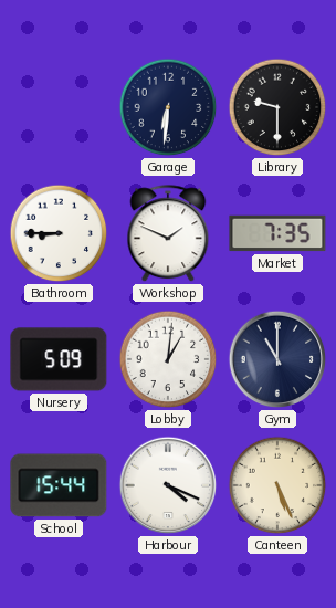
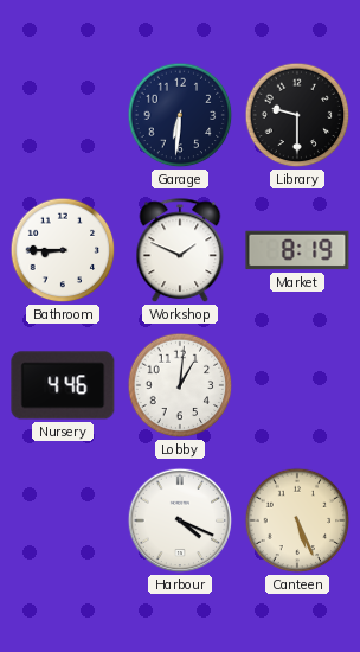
Market: 7:35 -> 8:19
Nursery: 5:09 -> 4:46
Gym: 11:00 -> none
School: 15:44 -> none
